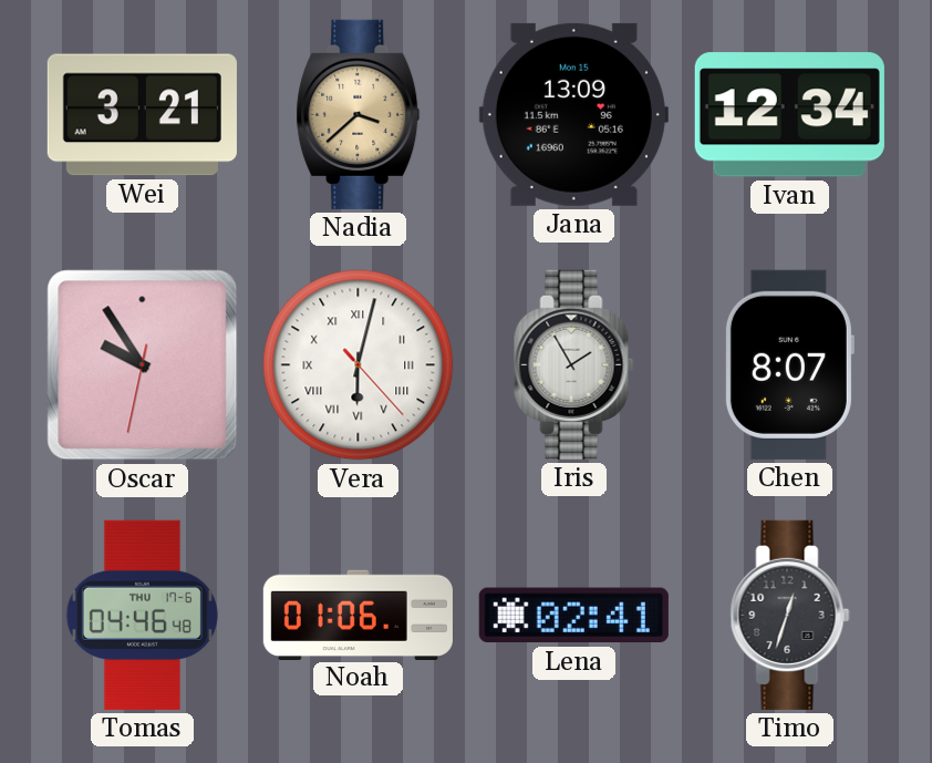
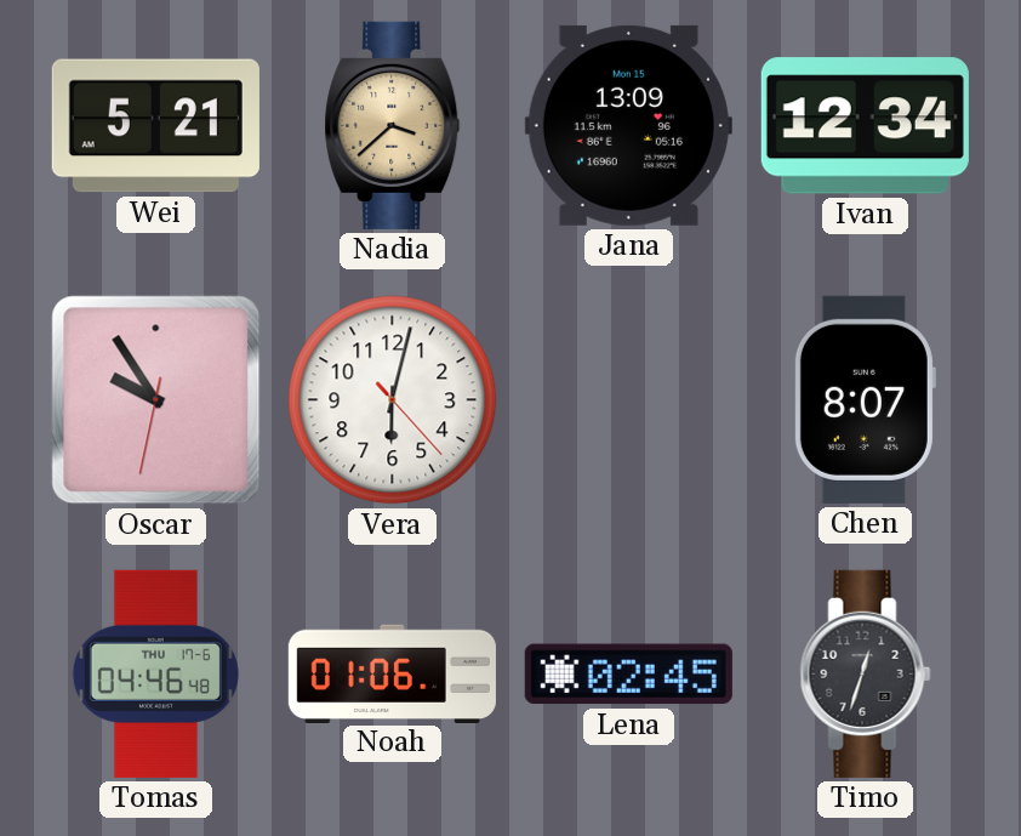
Wei: 3:21 -> 5:21
Vera numerals: Roman -> Arabic
Iris: 1:55 -> none
Lena: 02:41 -> 02:45
